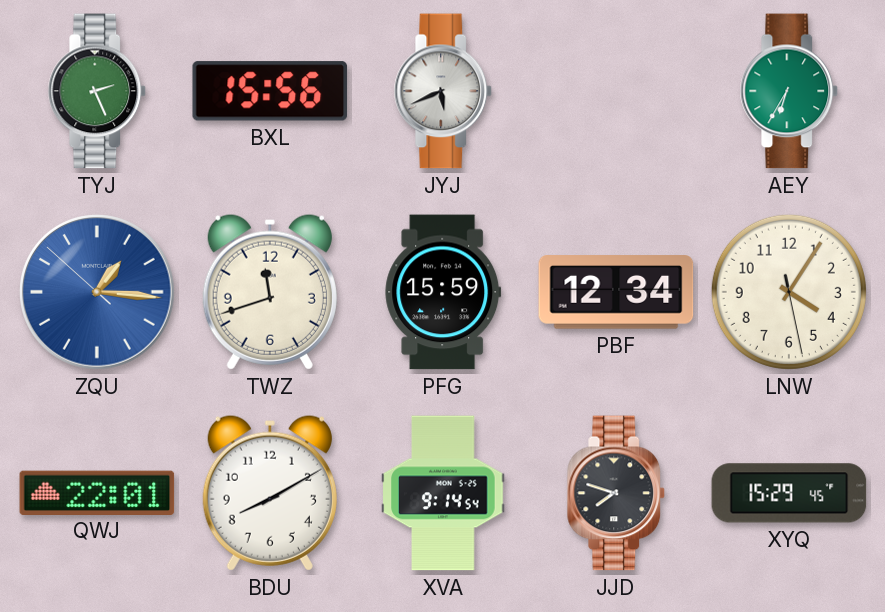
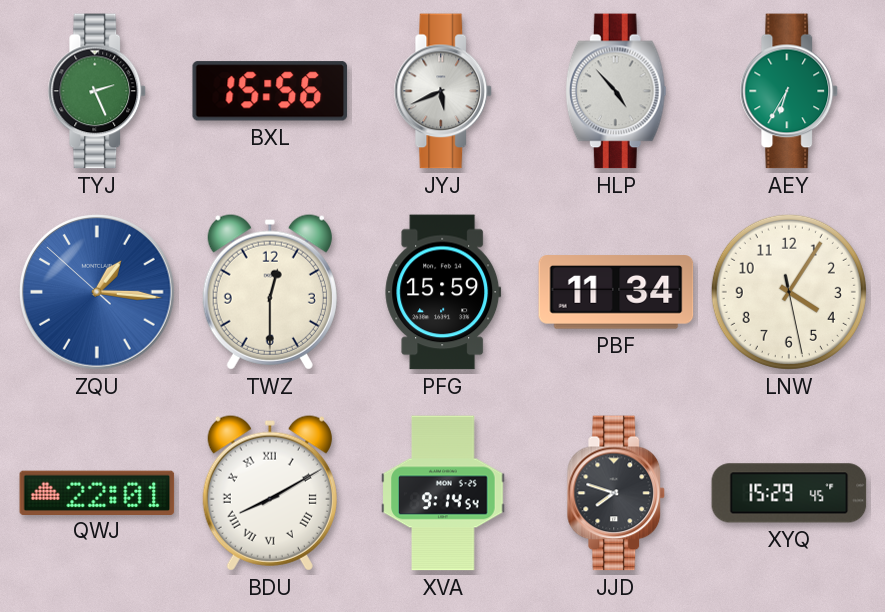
HLP: none -> 4:53
TWZ: 11:42 -> 12:30
PBF: 12:34 -> 11:34
BDU numerals: Arabic -> Roman
